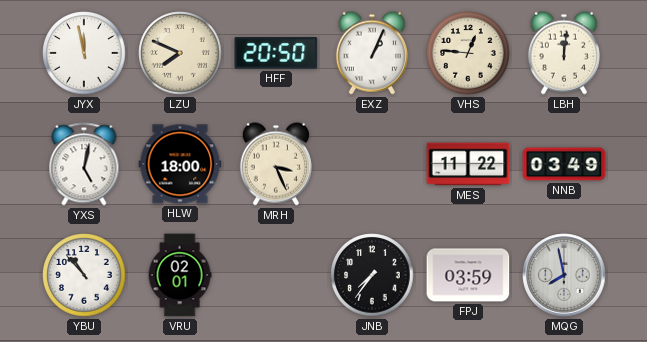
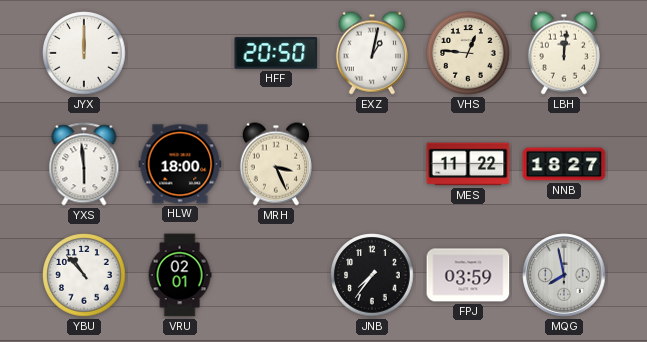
JYX: 11:58 -> 12:00
LZU: 7:49 -> none
EXZ: 1:04 -> 1:02
YXS: 5:02 -> 5:59
NNB: 03:49 -> 18:27
